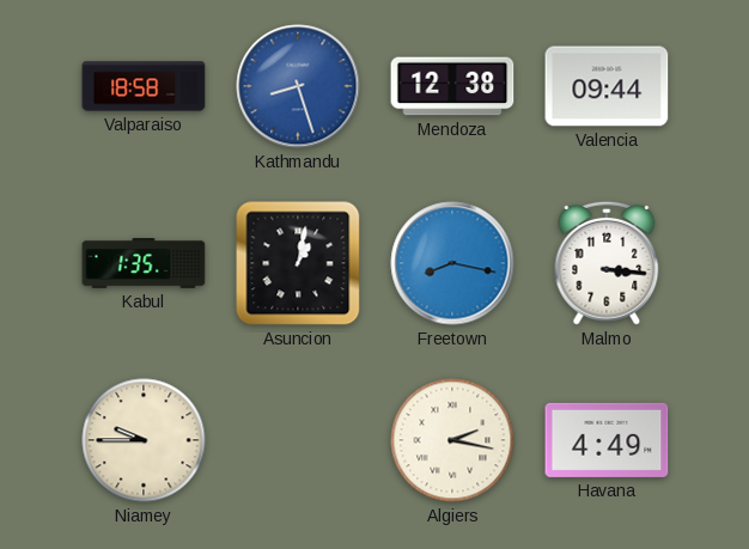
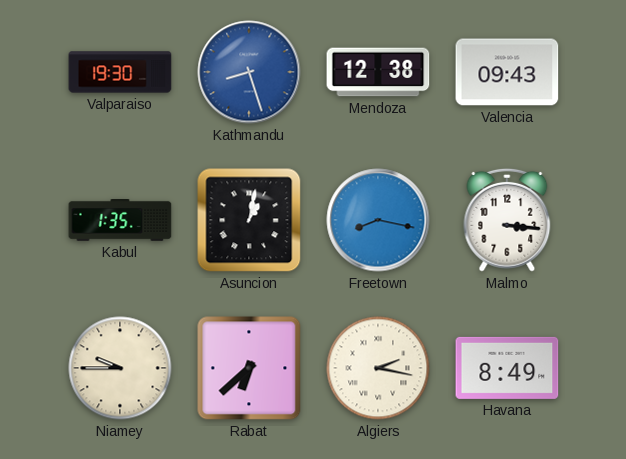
Valparaiso: 18:58 -> 19:30
Valencia: 09:44 -> 09:43
Rabat: none -> 6:38
Havana: 4:49 -> 8:49
